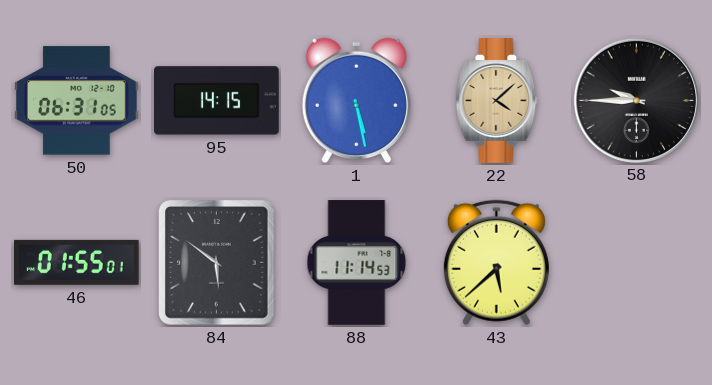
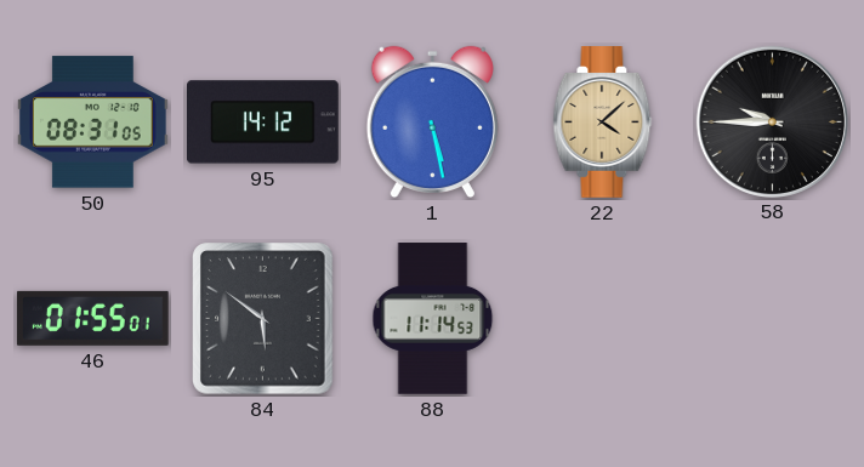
50: 06:31 -> 08:31
95: 14:15 -> 14:12
43: 5:38 -> none
